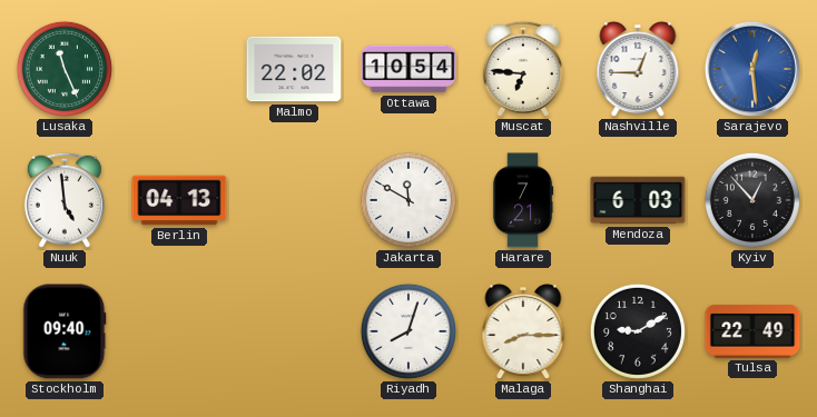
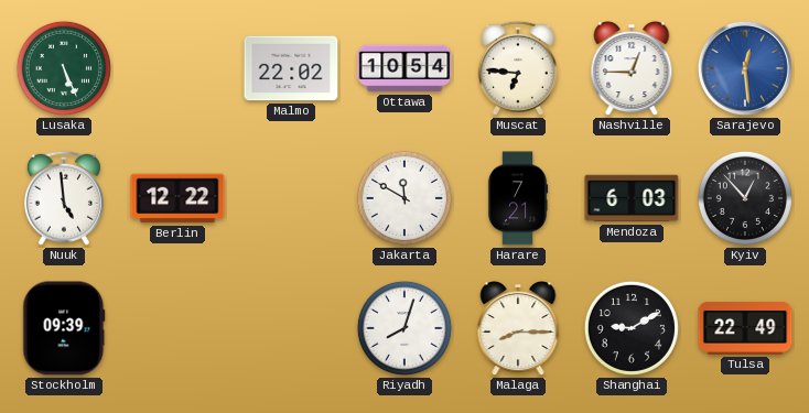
Lusaka: 11:26 -> 5:26
Berlin: 04:13 -> 12:22
Stockholm: 09:40 -> 09:39
